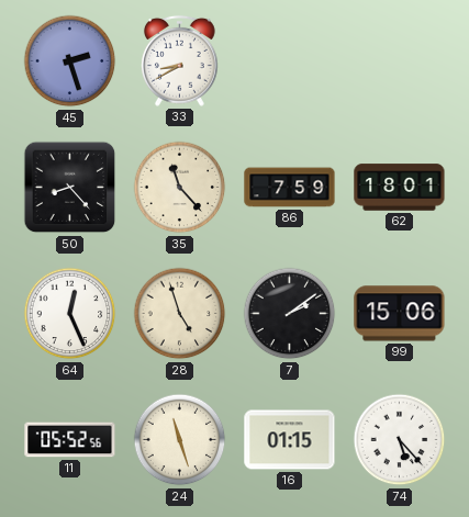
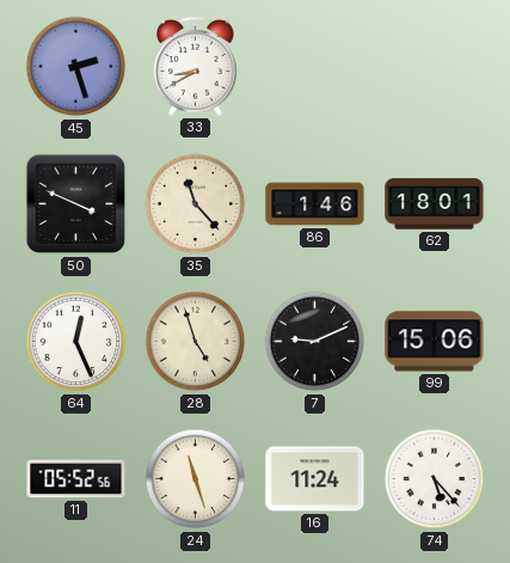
50: 8:23 -> 3:49
86: 7:59 -> 1:46
7: 2:09 -> 9:11
16: 01:15 -> 11:24
